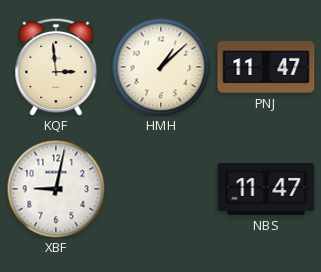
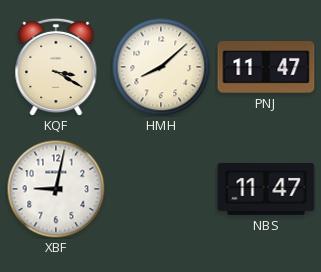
KQF: 2:59 -> 3:20
HMH: 1:08 -> 8:08
